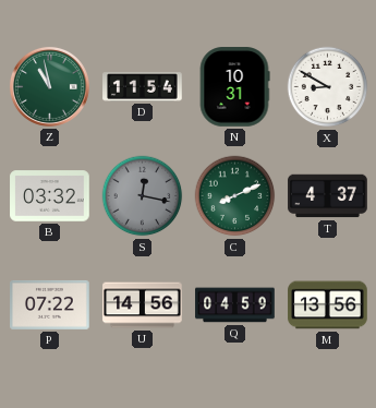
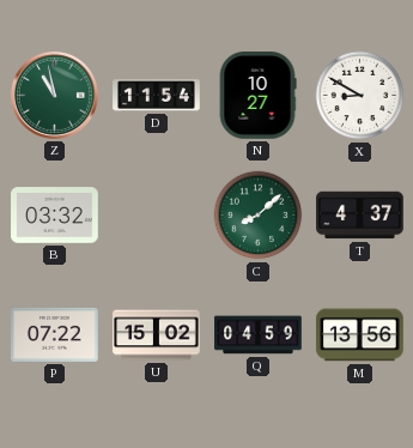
N: 10:31 -> 10:27
S: 12:17 -> none
C: 8:11 -> 8:08
U: 14:56 -> 15:02
